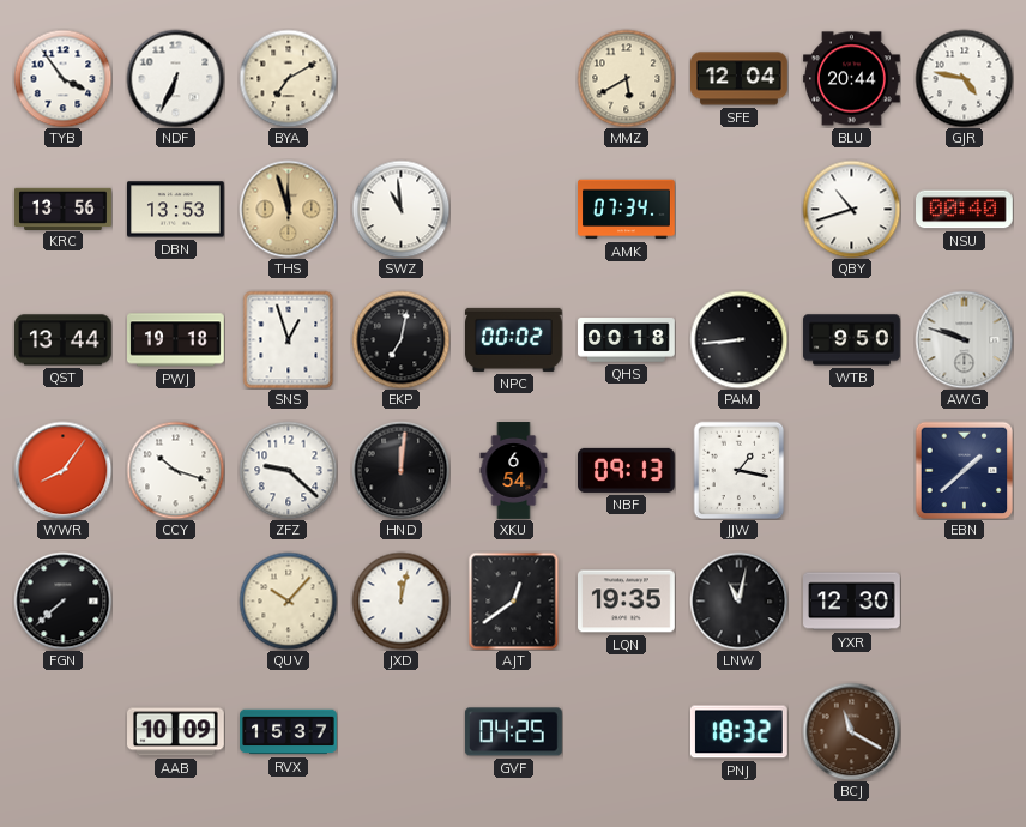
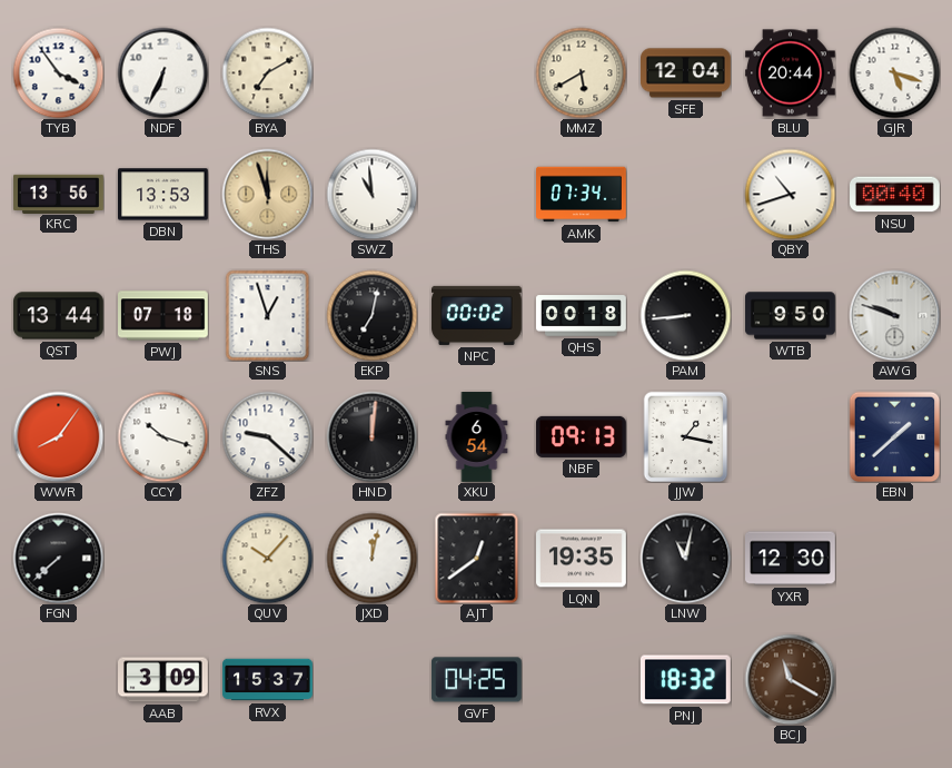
GJR: 4:47 -> 5:18
PWJ: 19:18 -> 07:18
AAB: 10:09 -> 3:09
